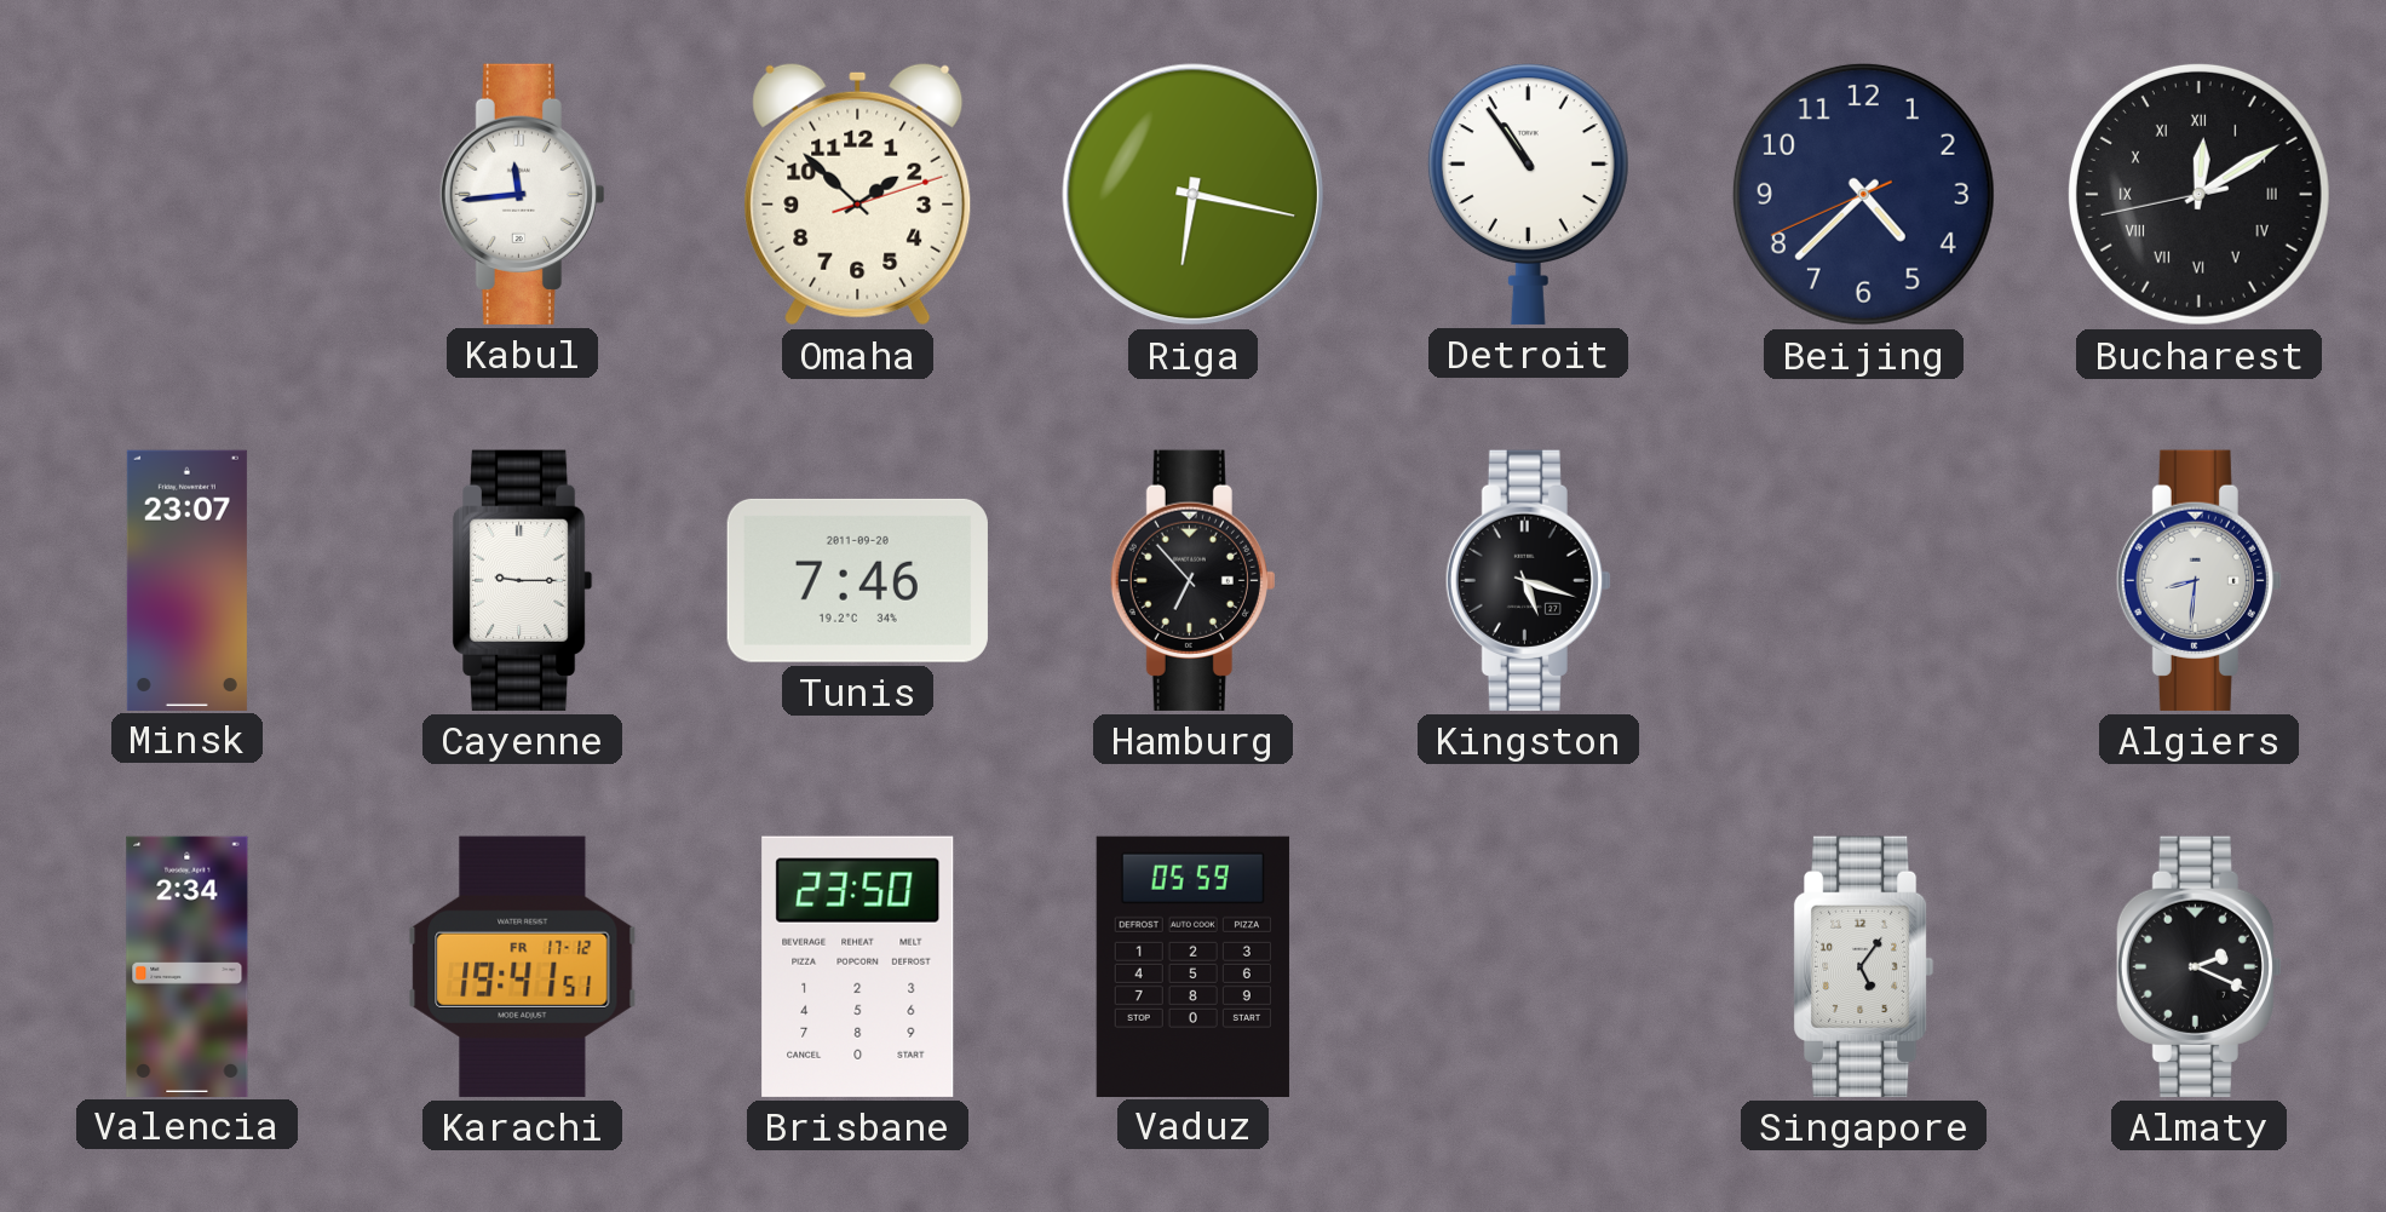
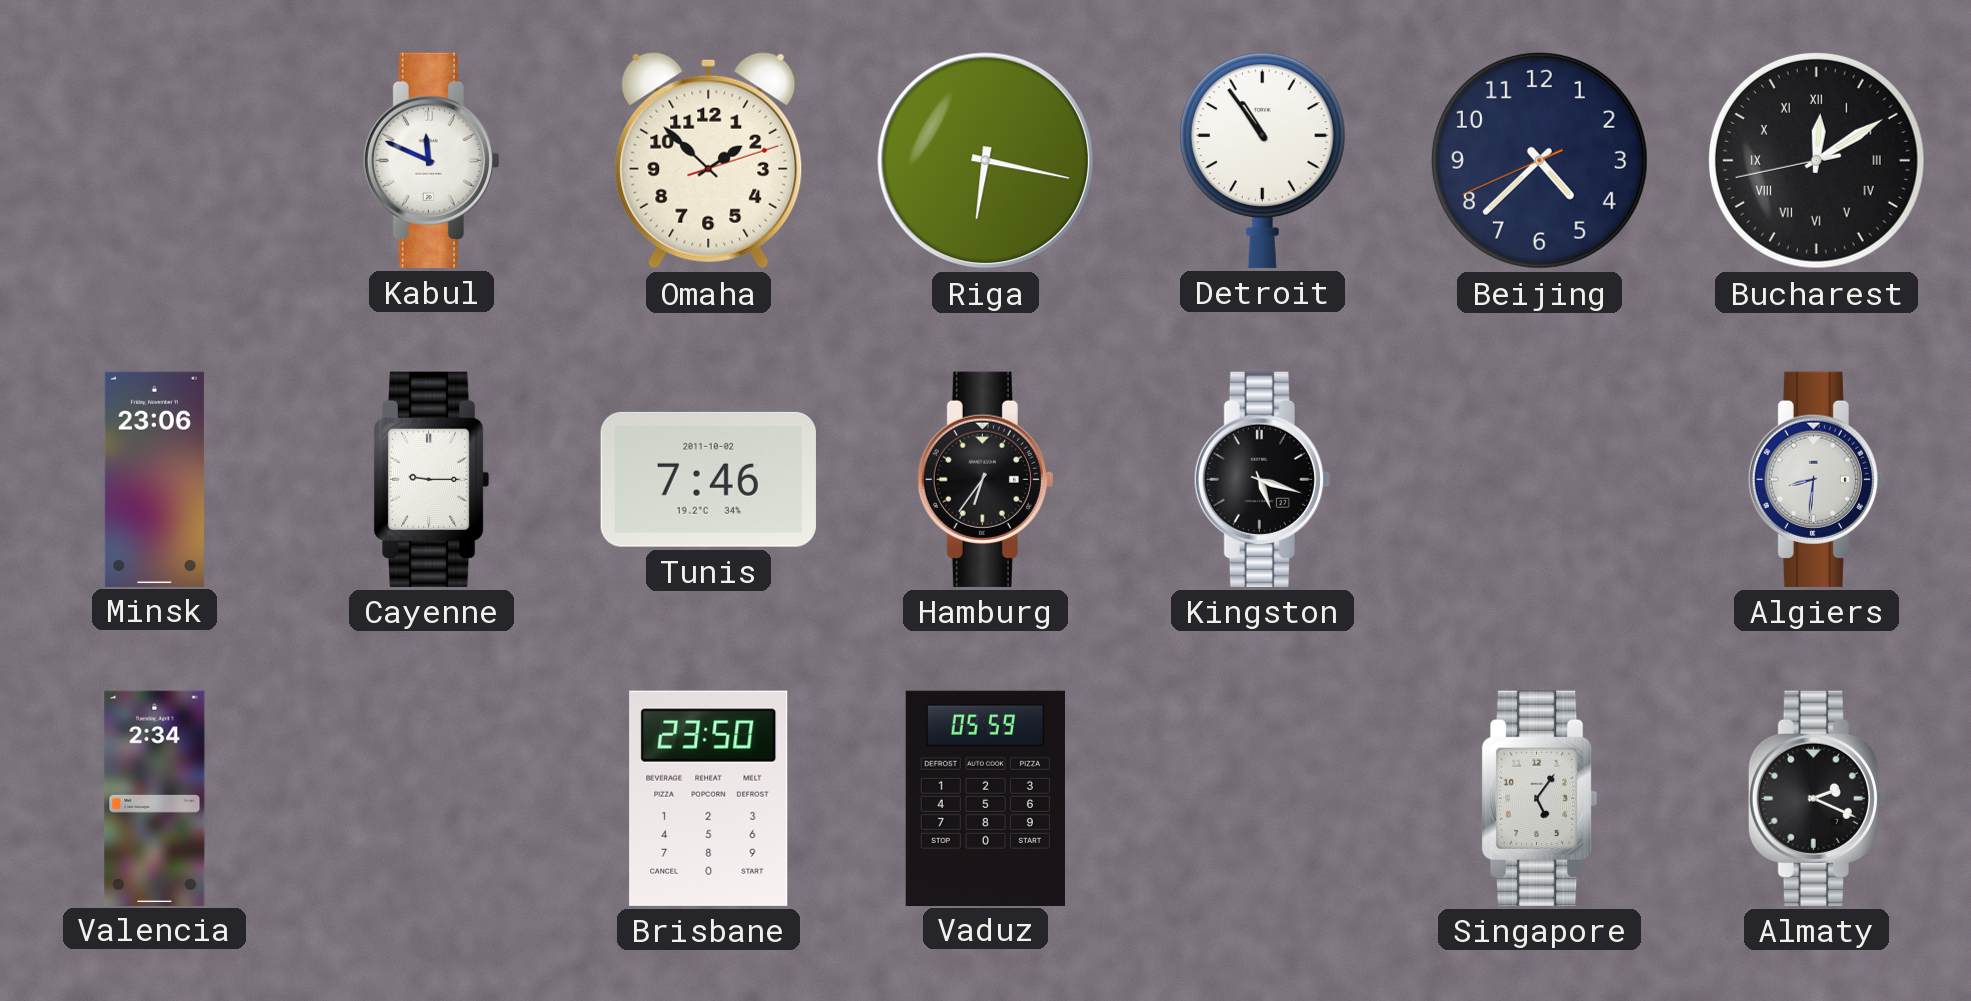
Kabul: 11:44 -> 11:49
Minsk: 23:07 -> 23:06
Tunis date: 2011-09-20 -> 2011-10-02
Hamburg: 6:53 -> 6:36
Karachi: 19:41 -> none
